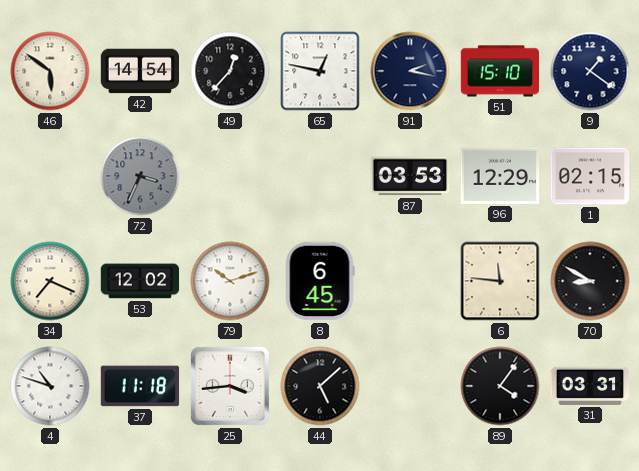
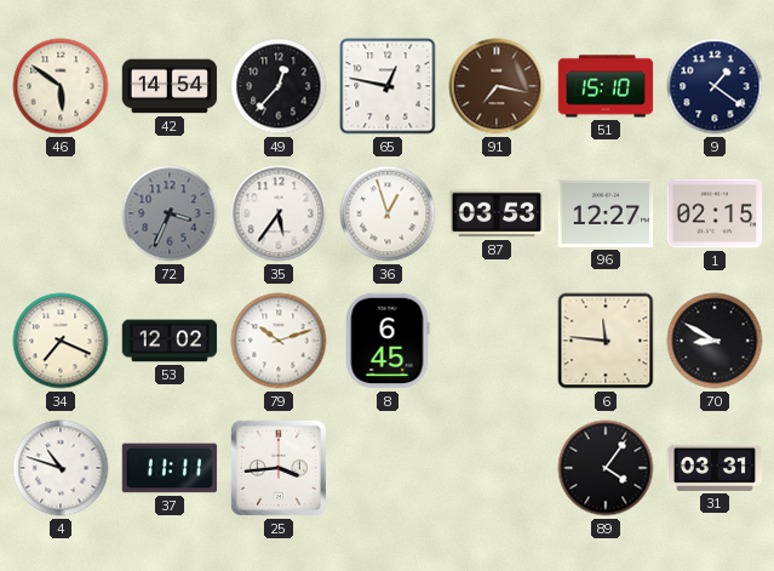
91: 2:17 -> 7:17
91 dial: navy -> brown
35: none -> 5:36
36: none -> 12:57
96: 12:29 -> 12:27
37: 11:18 -> 11:11
44: 5:08 -> none
